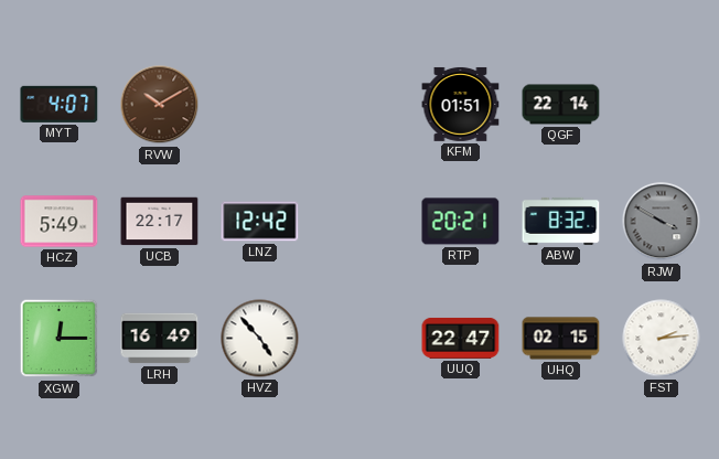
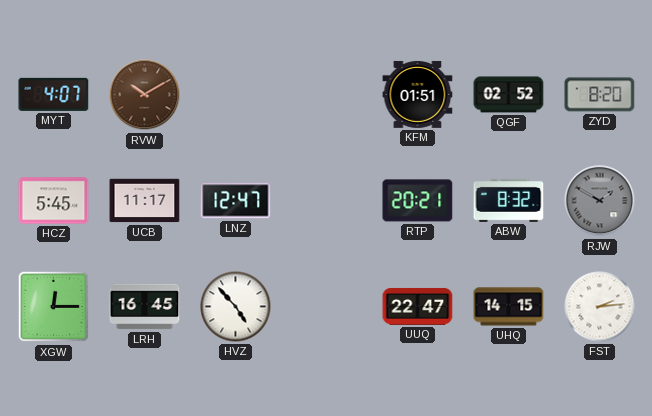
QGF: 22:14 -> 02:52
ZYD: none -> 8:20
HCZ: 5:49 -> 5:45
UCB: 22:17 -> 11:17
LNZ: 12:42 -> 12:47
RJW: 3:50 -> 1:50
LRH: 16:49 -> 16:45
UHQ: 02:15 -> 14:15
